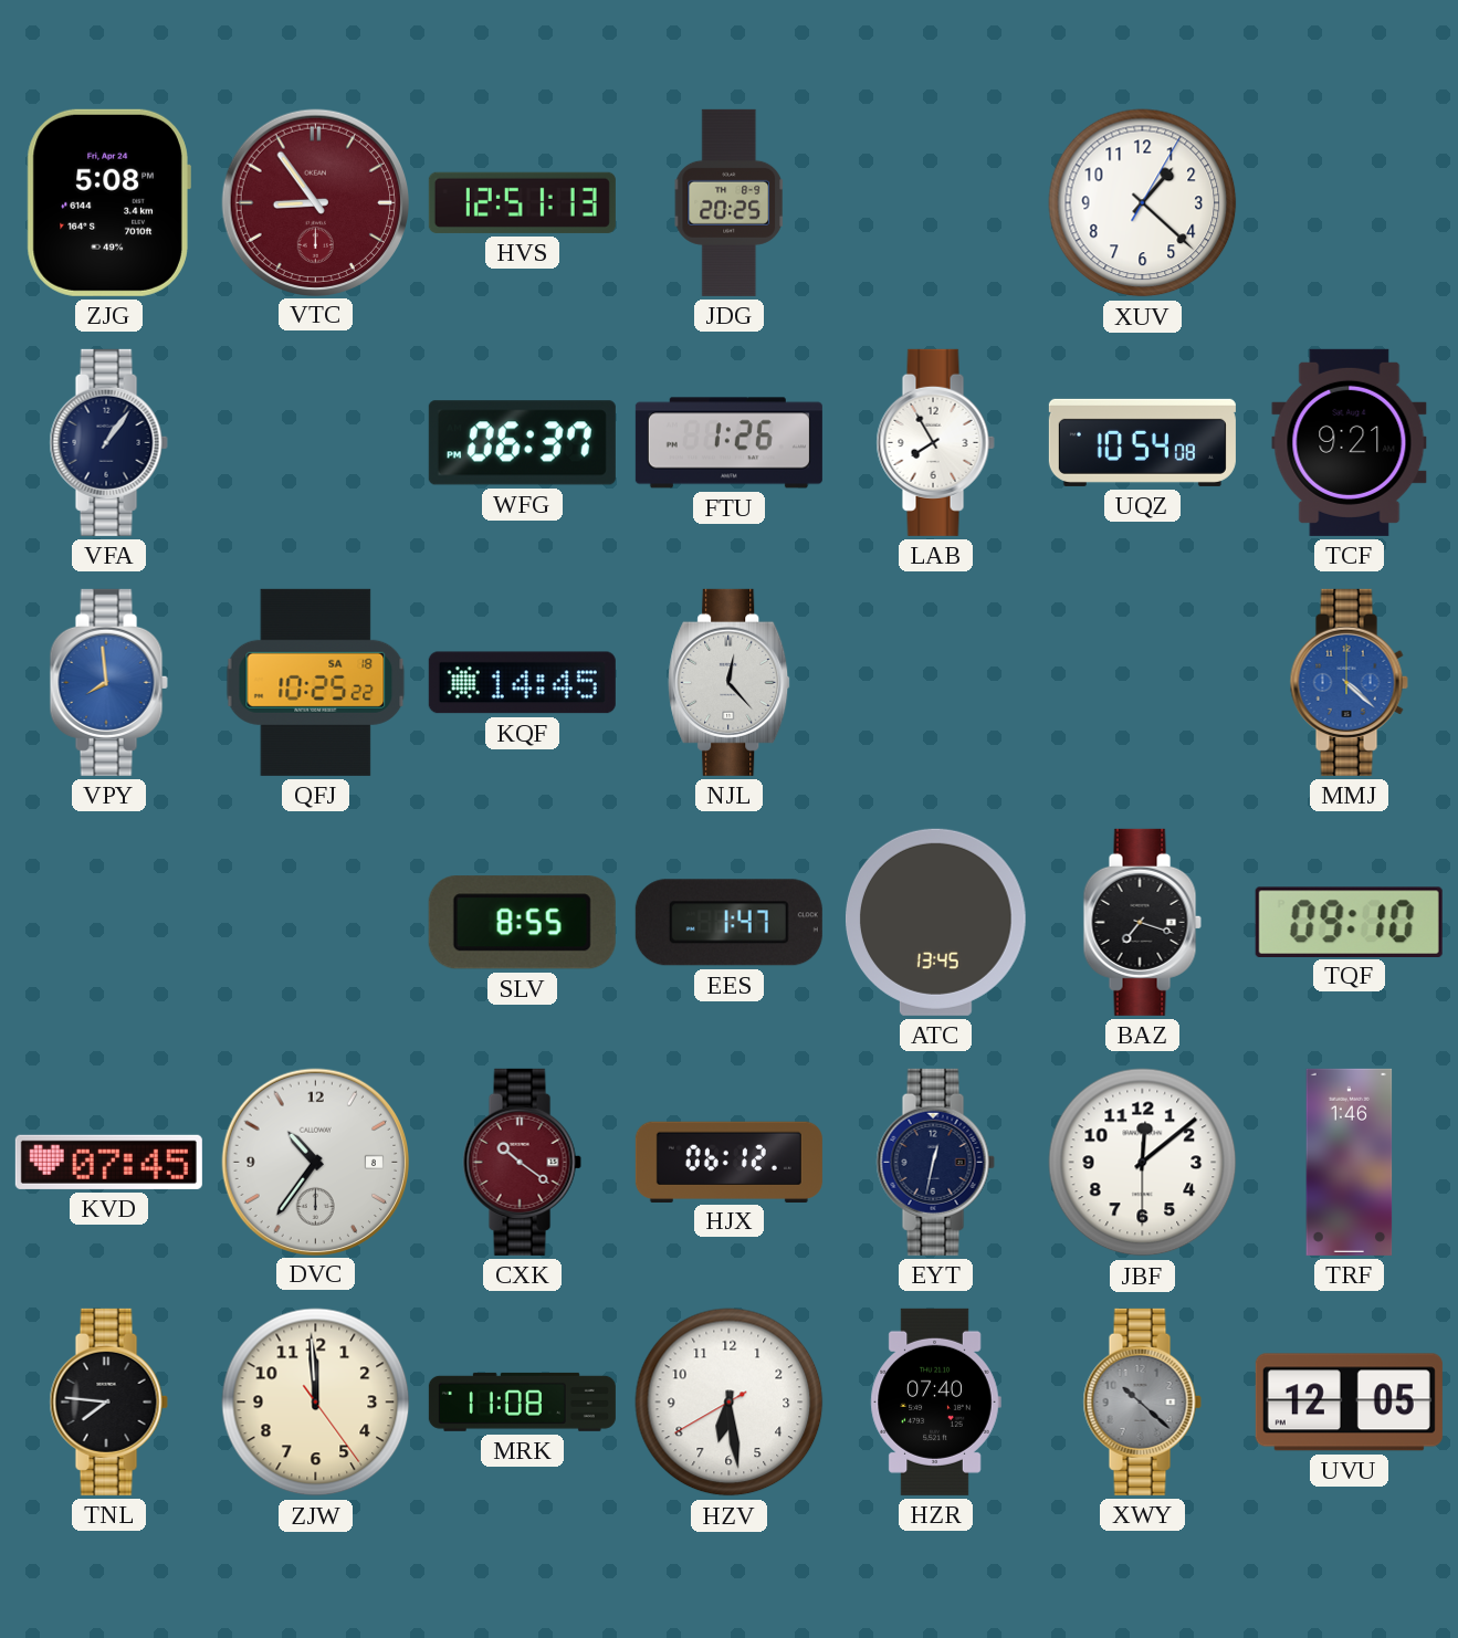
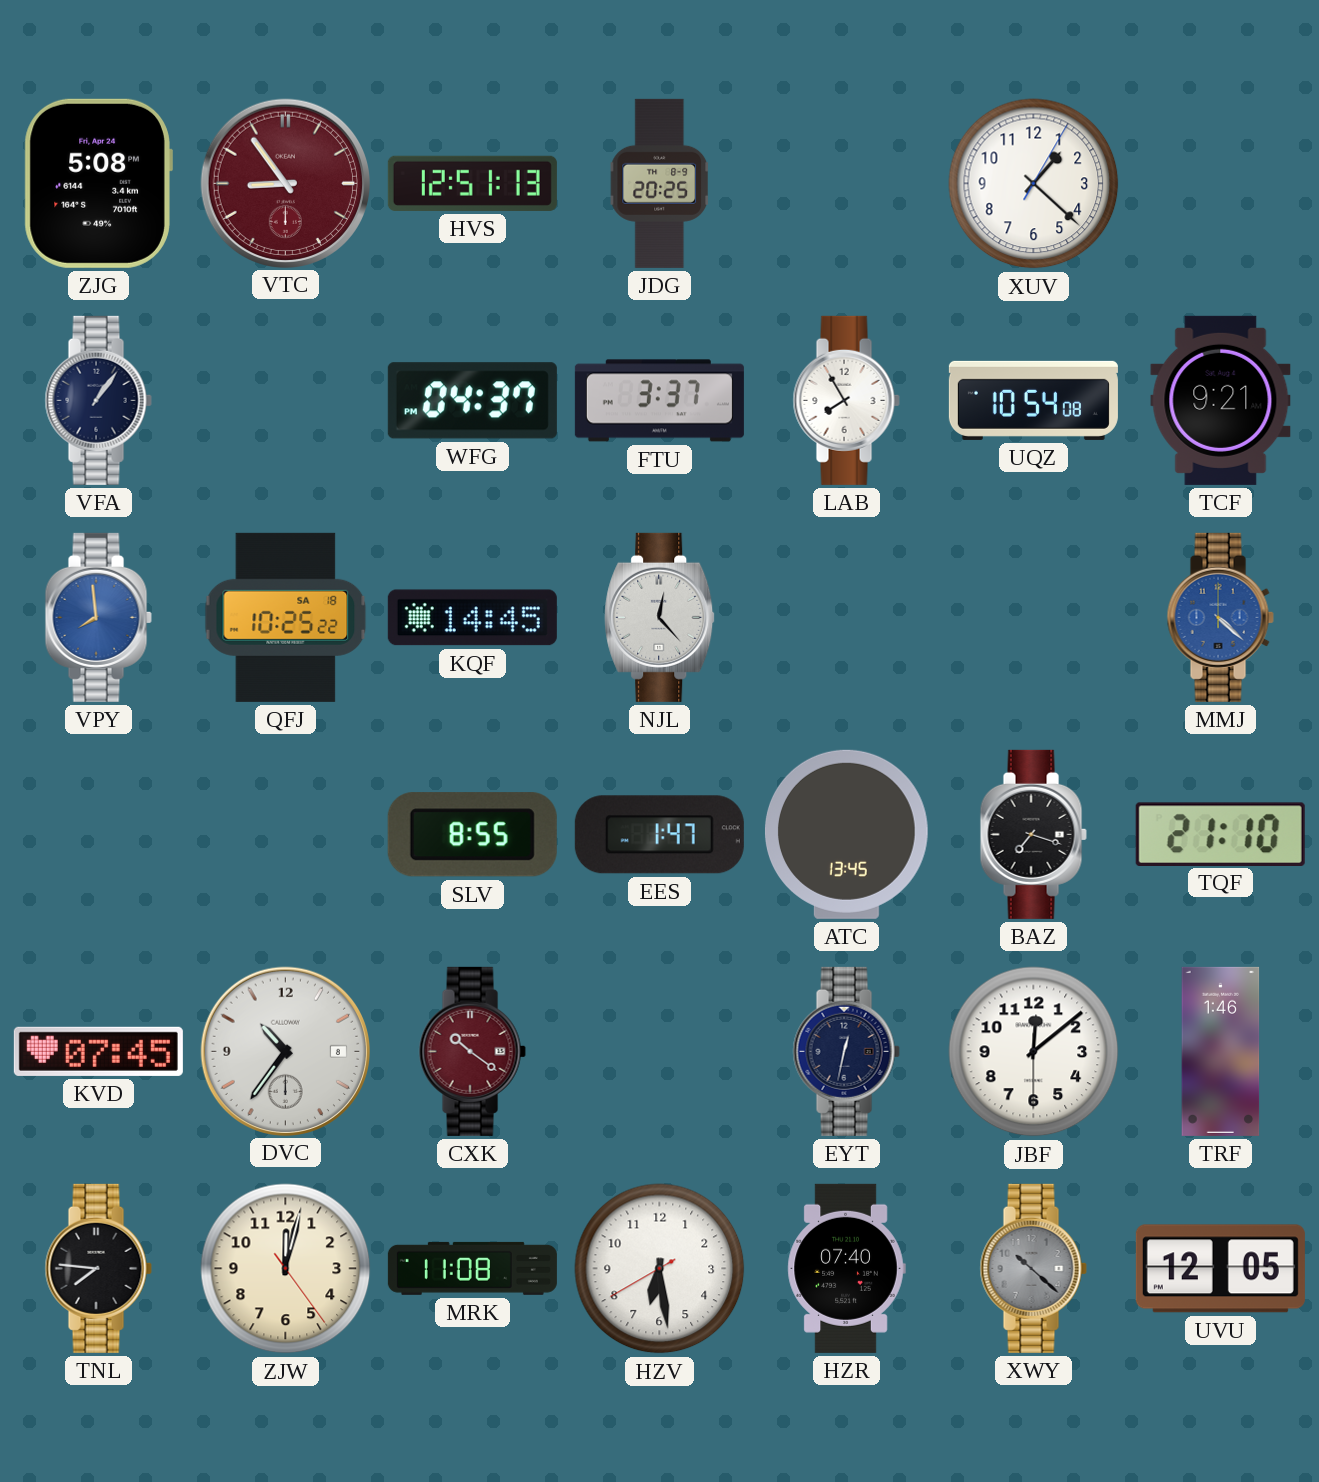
WFG: 06:37 -> 04:37
FTU: 1:26 -> 3:37
TQF: 09:10 -> 21:10
HJX: 06:12 -> none
ZJW: 11:59 -> 12:02
